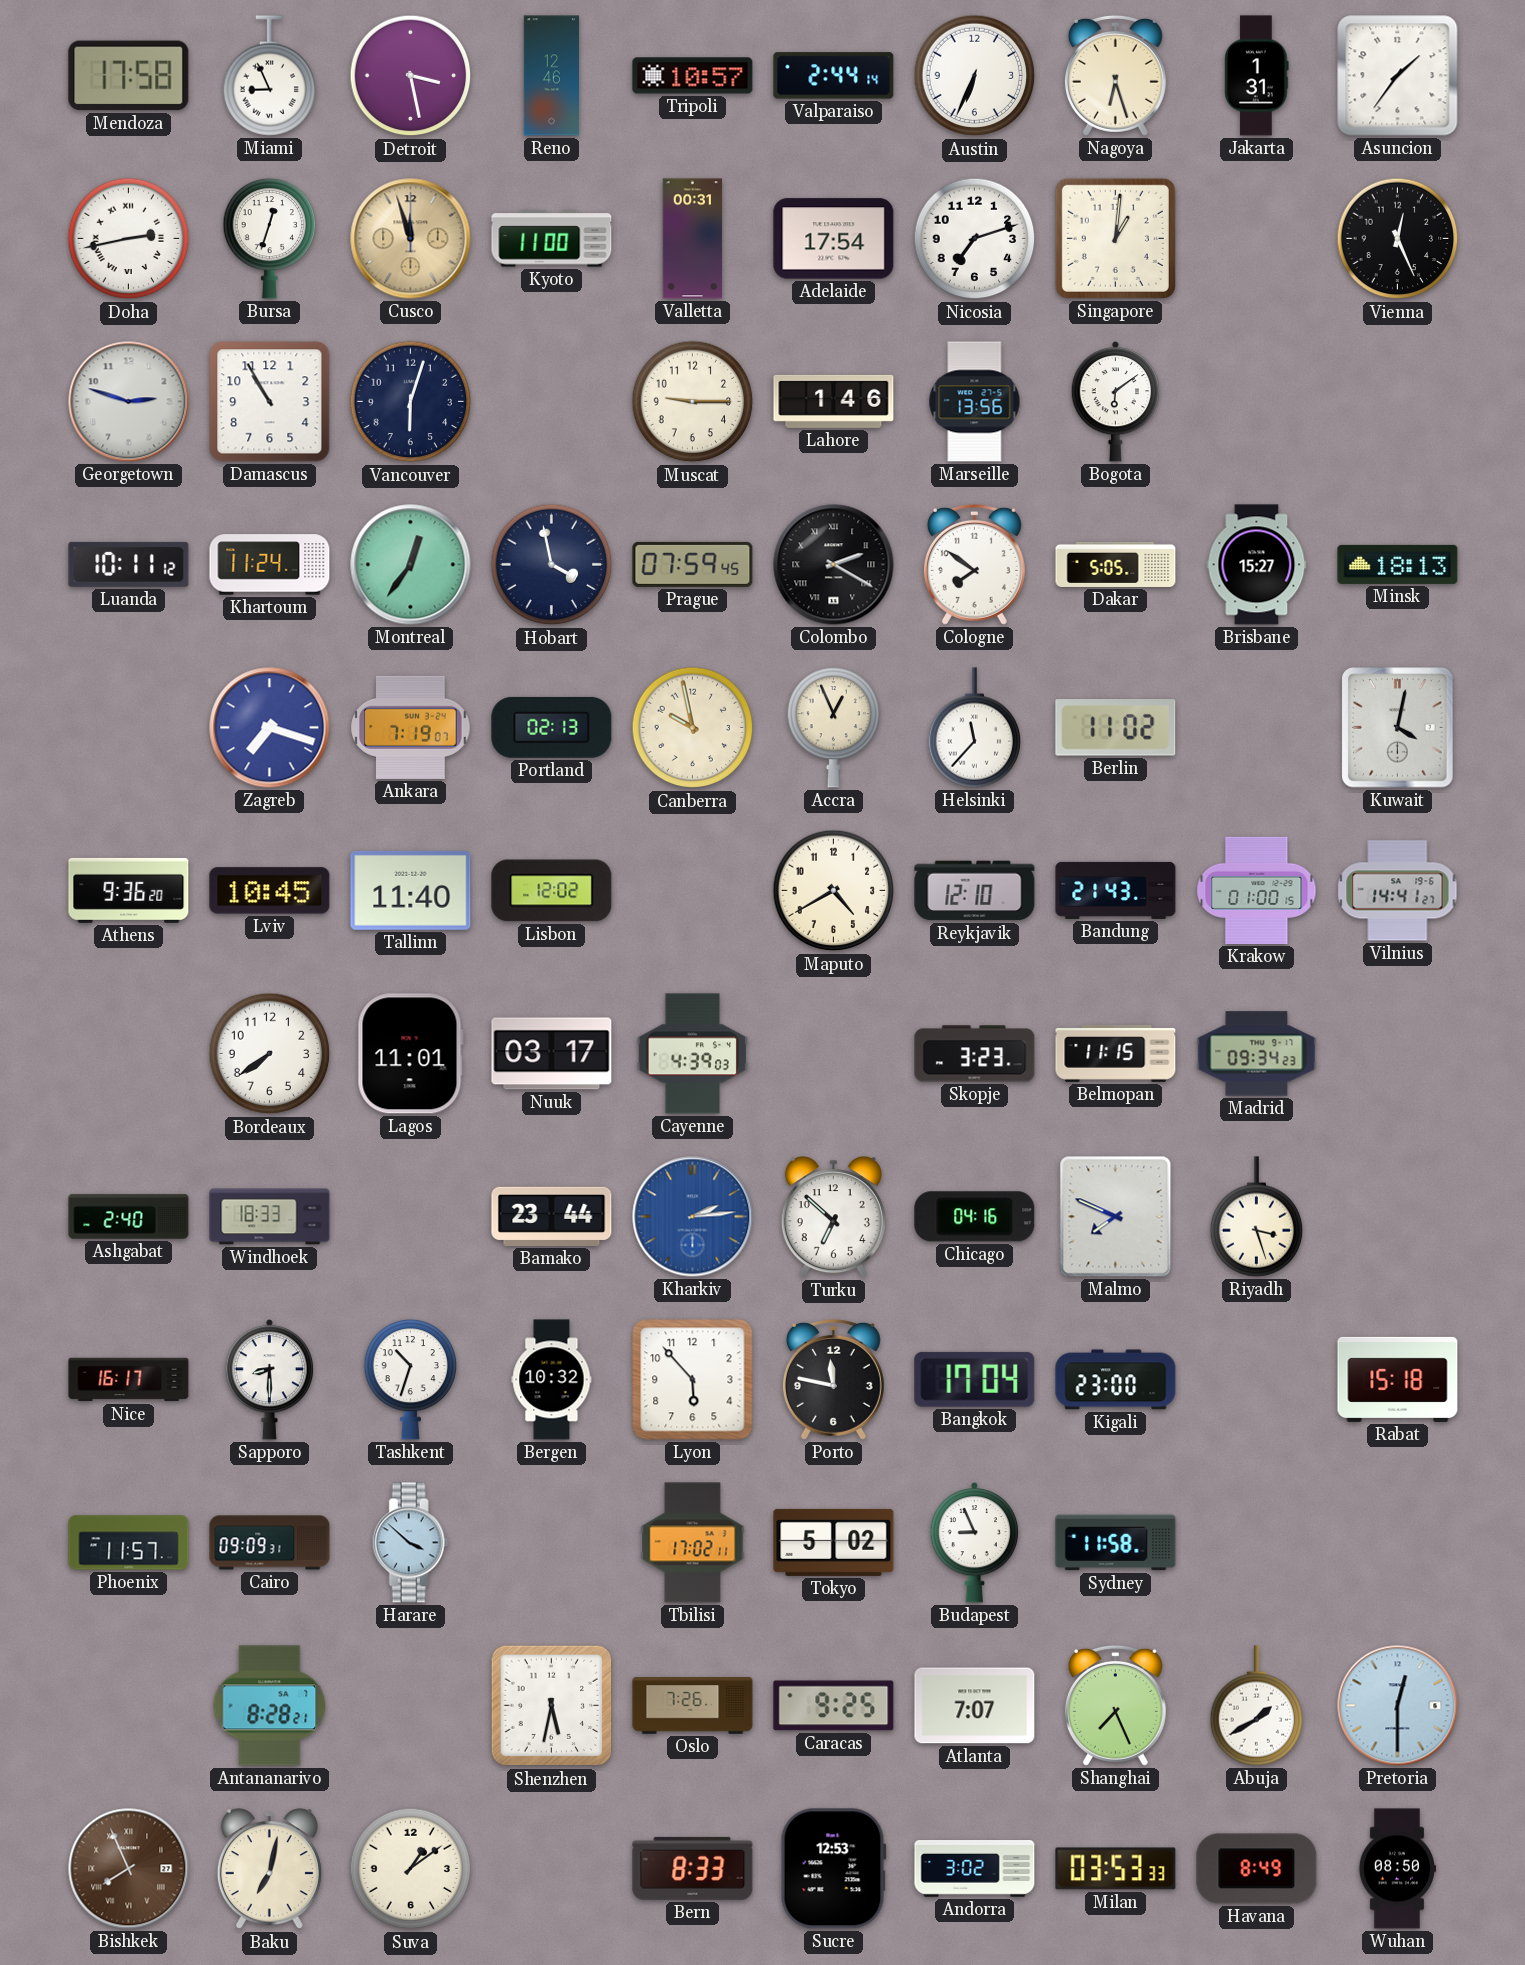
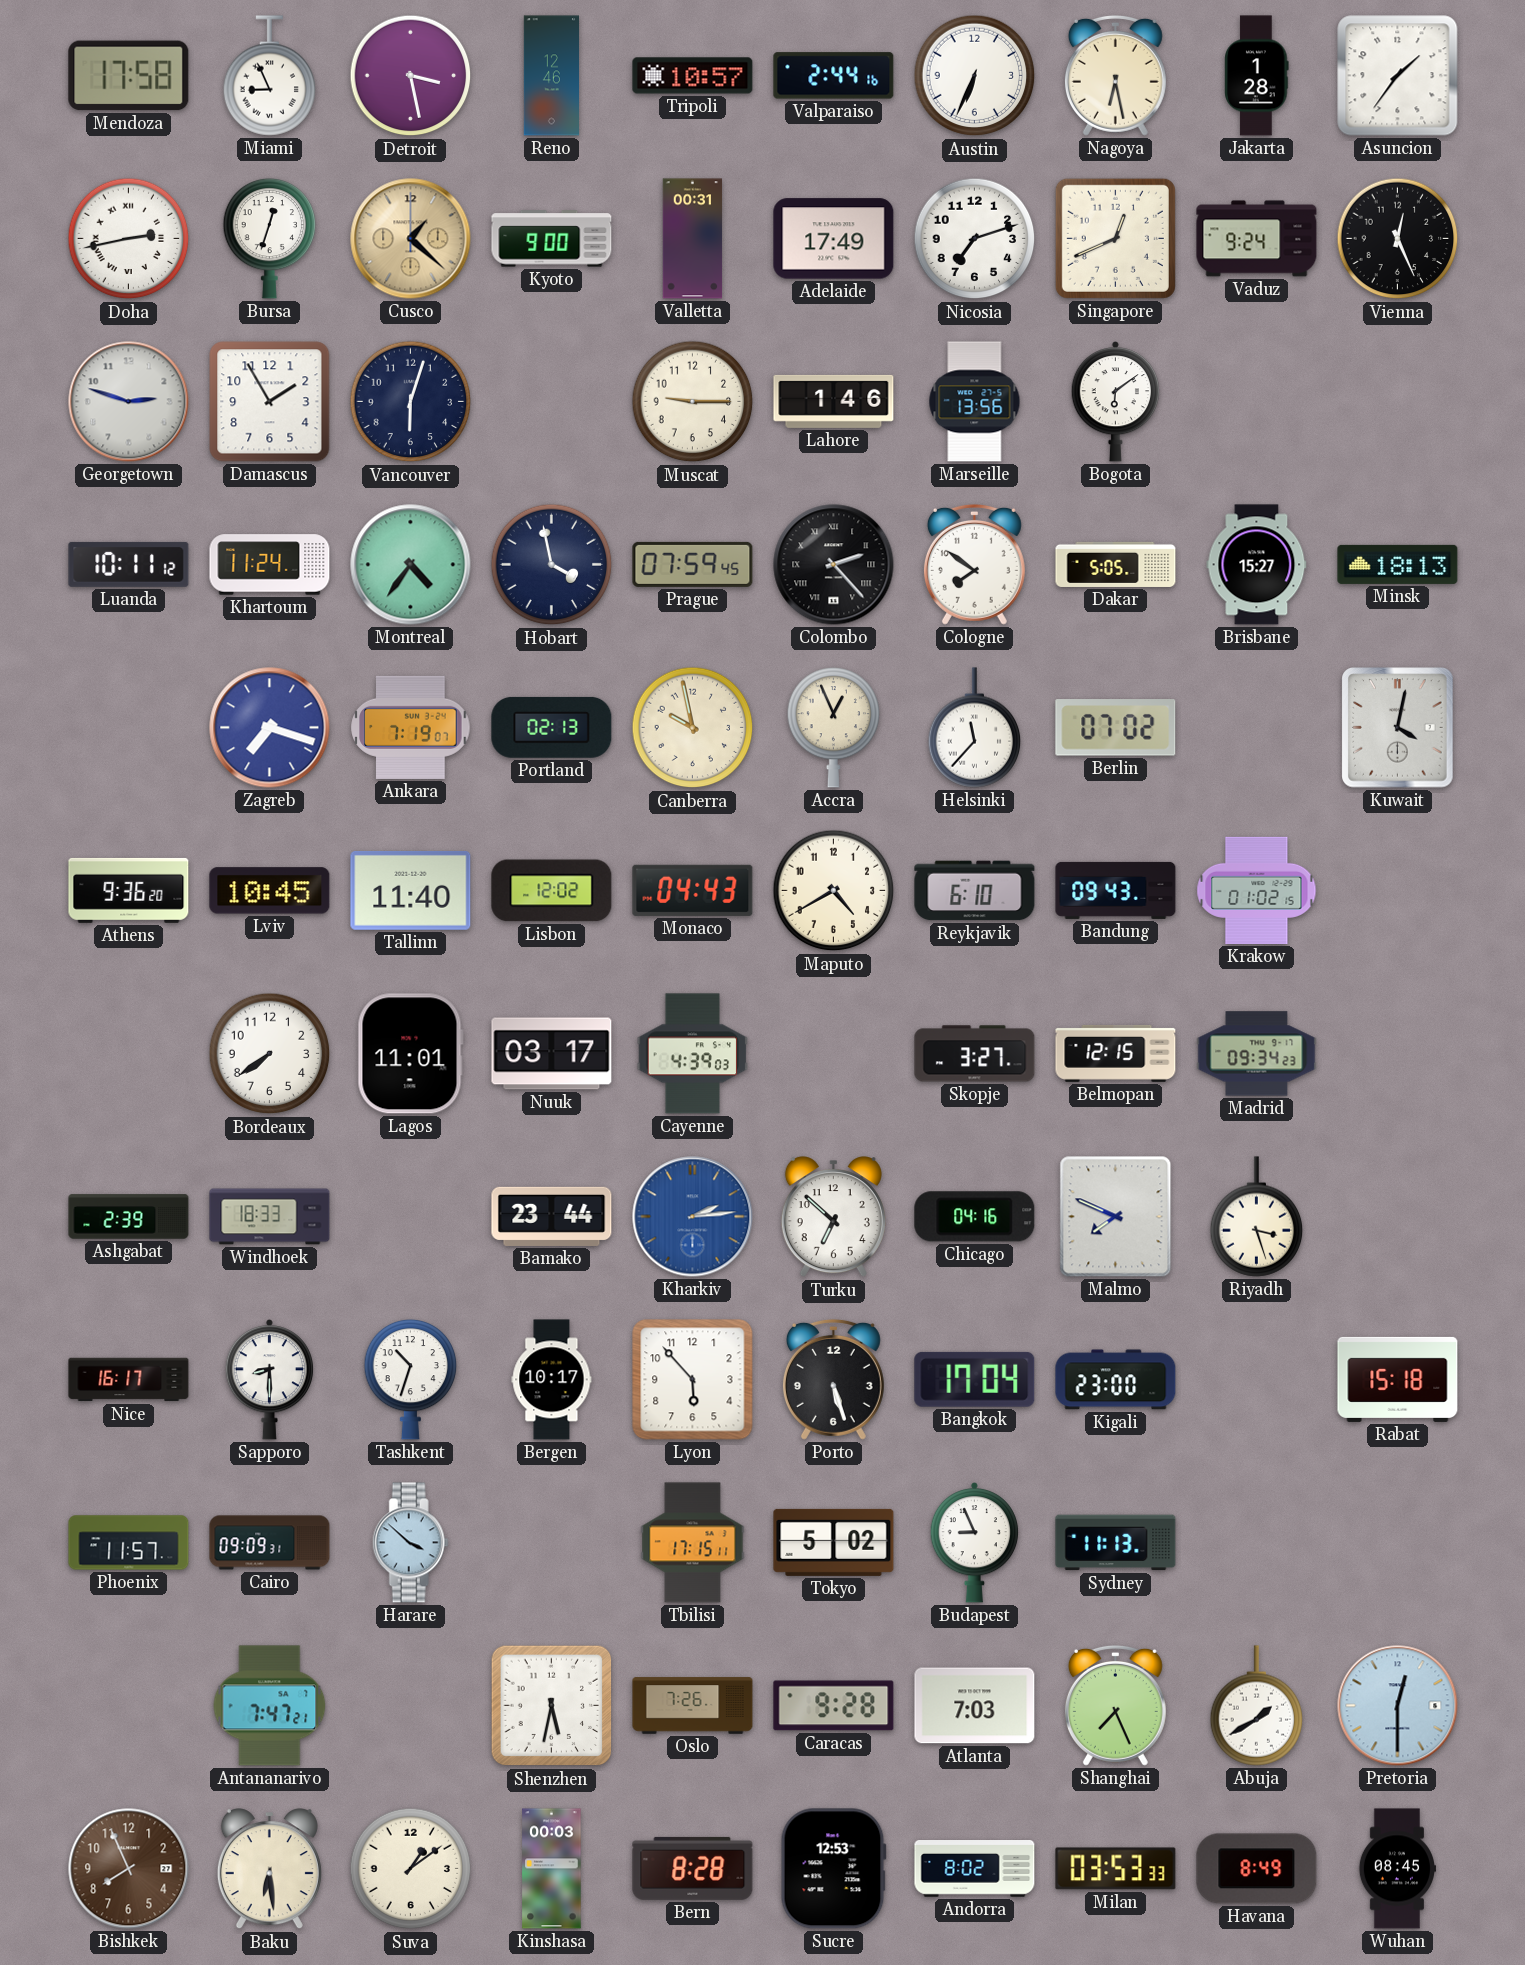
Valparaiso: 2:44:14 -> 2:44:16
Nagoya: 6:27 -> 6:28
Jakarta: 1:31 -> 1:28
Cusco: 11:57 -> 1:22
Kyoto: 11:00 -> 9:00
Adelaide: 17:54 -> 17:49
Singapore: 1:01 -> 12:41
Vaduz: none -> 9:24
Damascus: 10:55 -> 1:55
Montreal: 12:36 -> 4:36
Colombo: 2:20 -> 2:23
Berlin: 11:02 -> 07:02
Monaco: none -> 04:43
Reykjavik: 12:10 -> 6:10
Bandung: 21:43 -> 09:43
Krakow: 01:00 -> 01:02
Vilnius: 14:41 -> none
Skopje: 3:23 -> 3:27
Belmopan: 11:15 -> 12:15
Ashgabat: 2:40 -> 2:39
Bergen: 10:32 -> 10:17
Porto: 11:47 -> 5:27
Tbilisi: 17:02 -> 17:15
Sydney: 11:58 -> 11:13
Antananarivo: 8:28 -> 7:47
Caracas: 9:25 -> 9:28
Atlanta: 7:07 -> 7:03
Bishkek numerals: Roman -> Arabic
Baku: 7:02 -> 6:29
Kinshasa: none -> 00:03
Bern: 8:33 -> 8:28
Andorra: 3:02 -> 8:02
Wuhan: 08:50 -> 08:45
